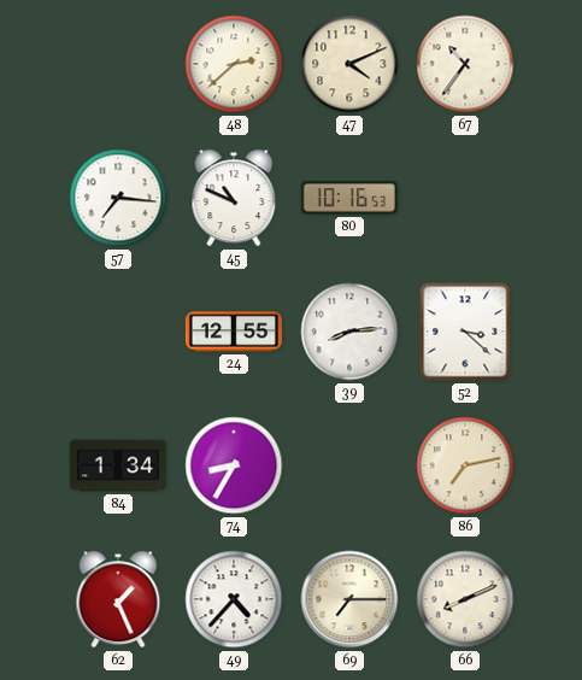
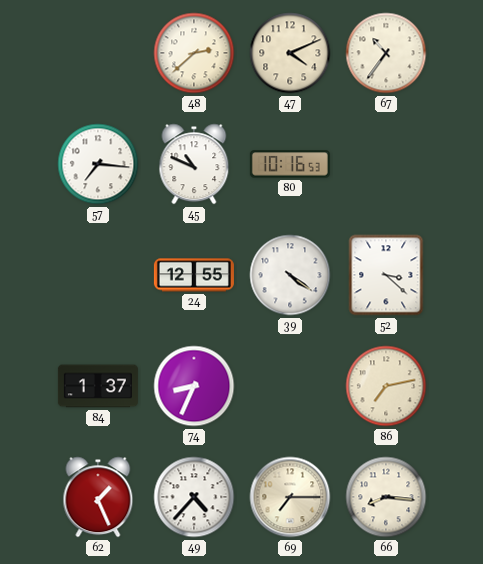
39: 8:14 -> 4:21
84: 1:34 -> 1:37
74: 8:35 -> 8:34
66: 8:11 -> 8:16
